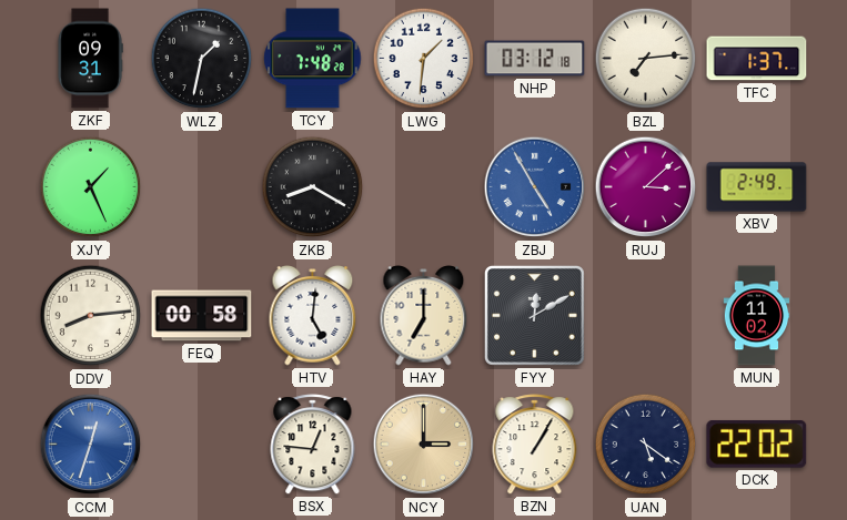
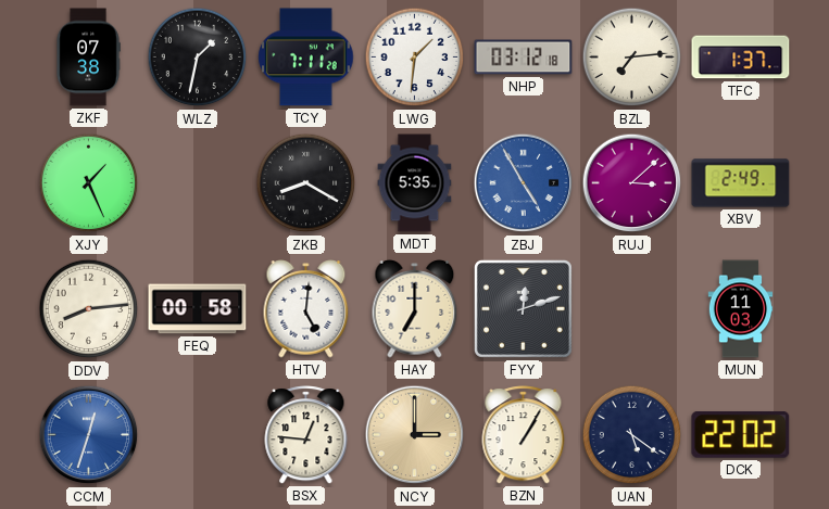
ZKF: 09:31 -> 07:38
TCY: 7:48 -> 7:11
MDT: none -> 5:35
FYY: 12:10 -> 12:12
MUN: 11:02 -> 11:03
